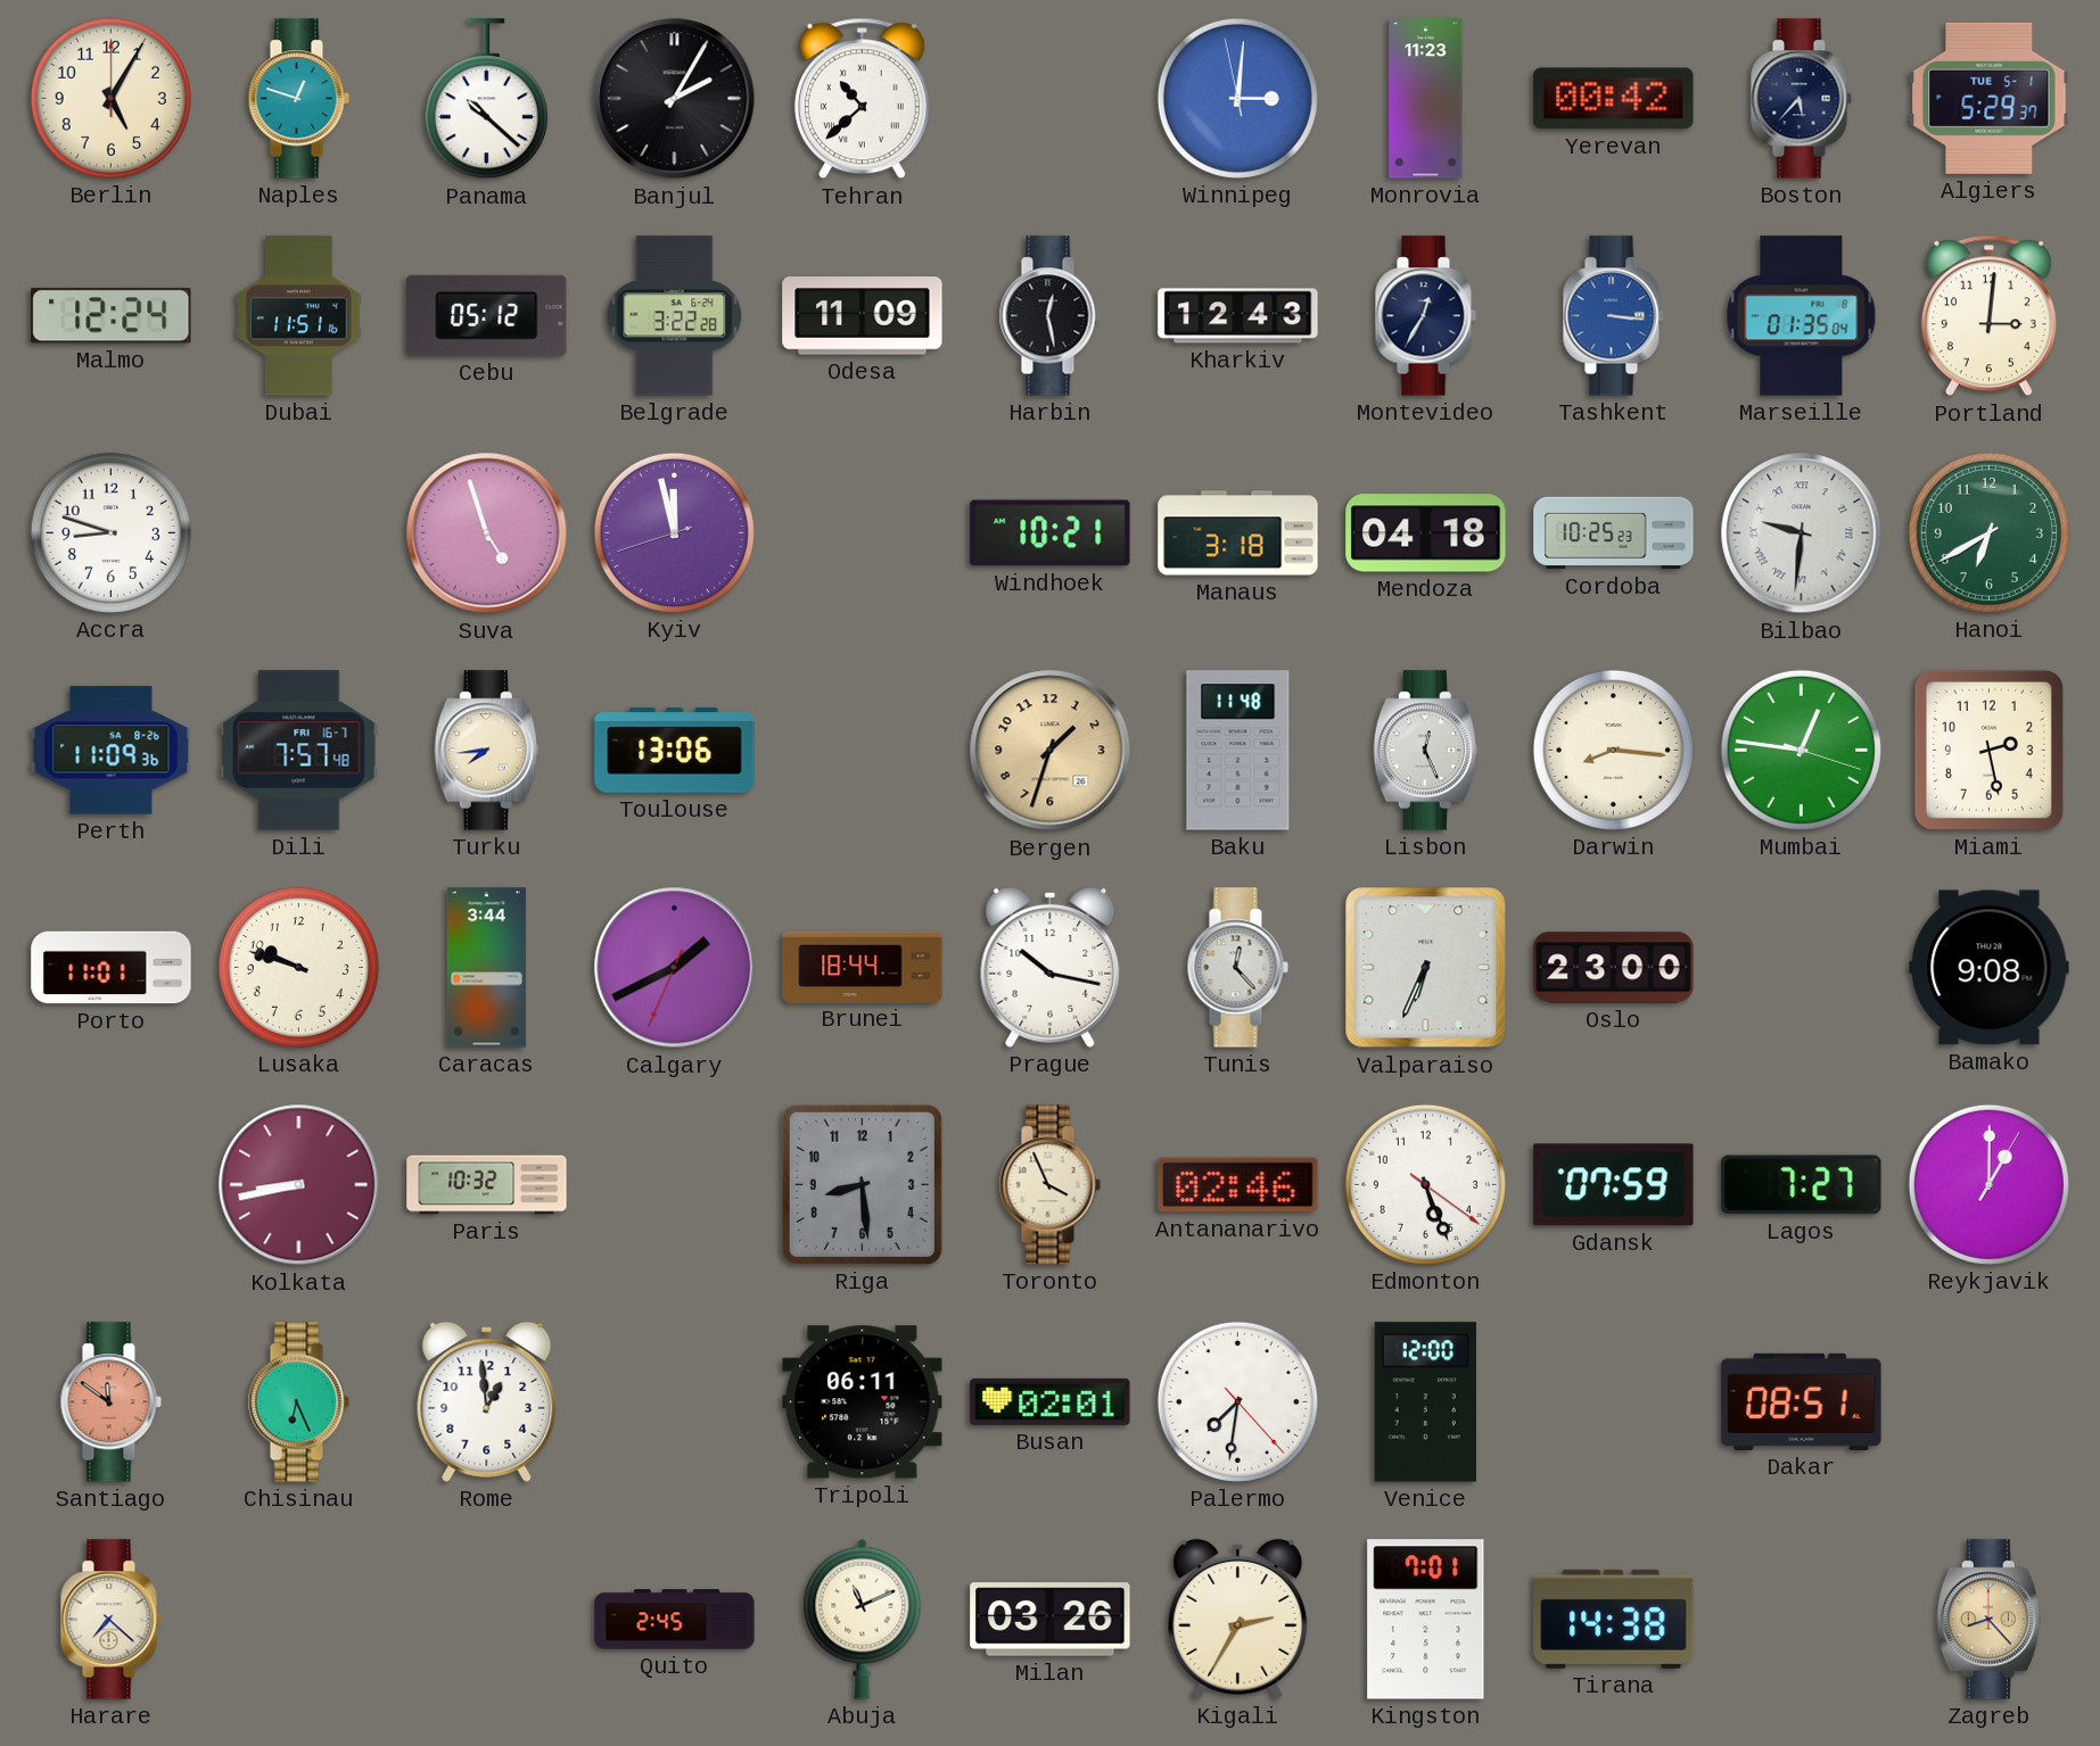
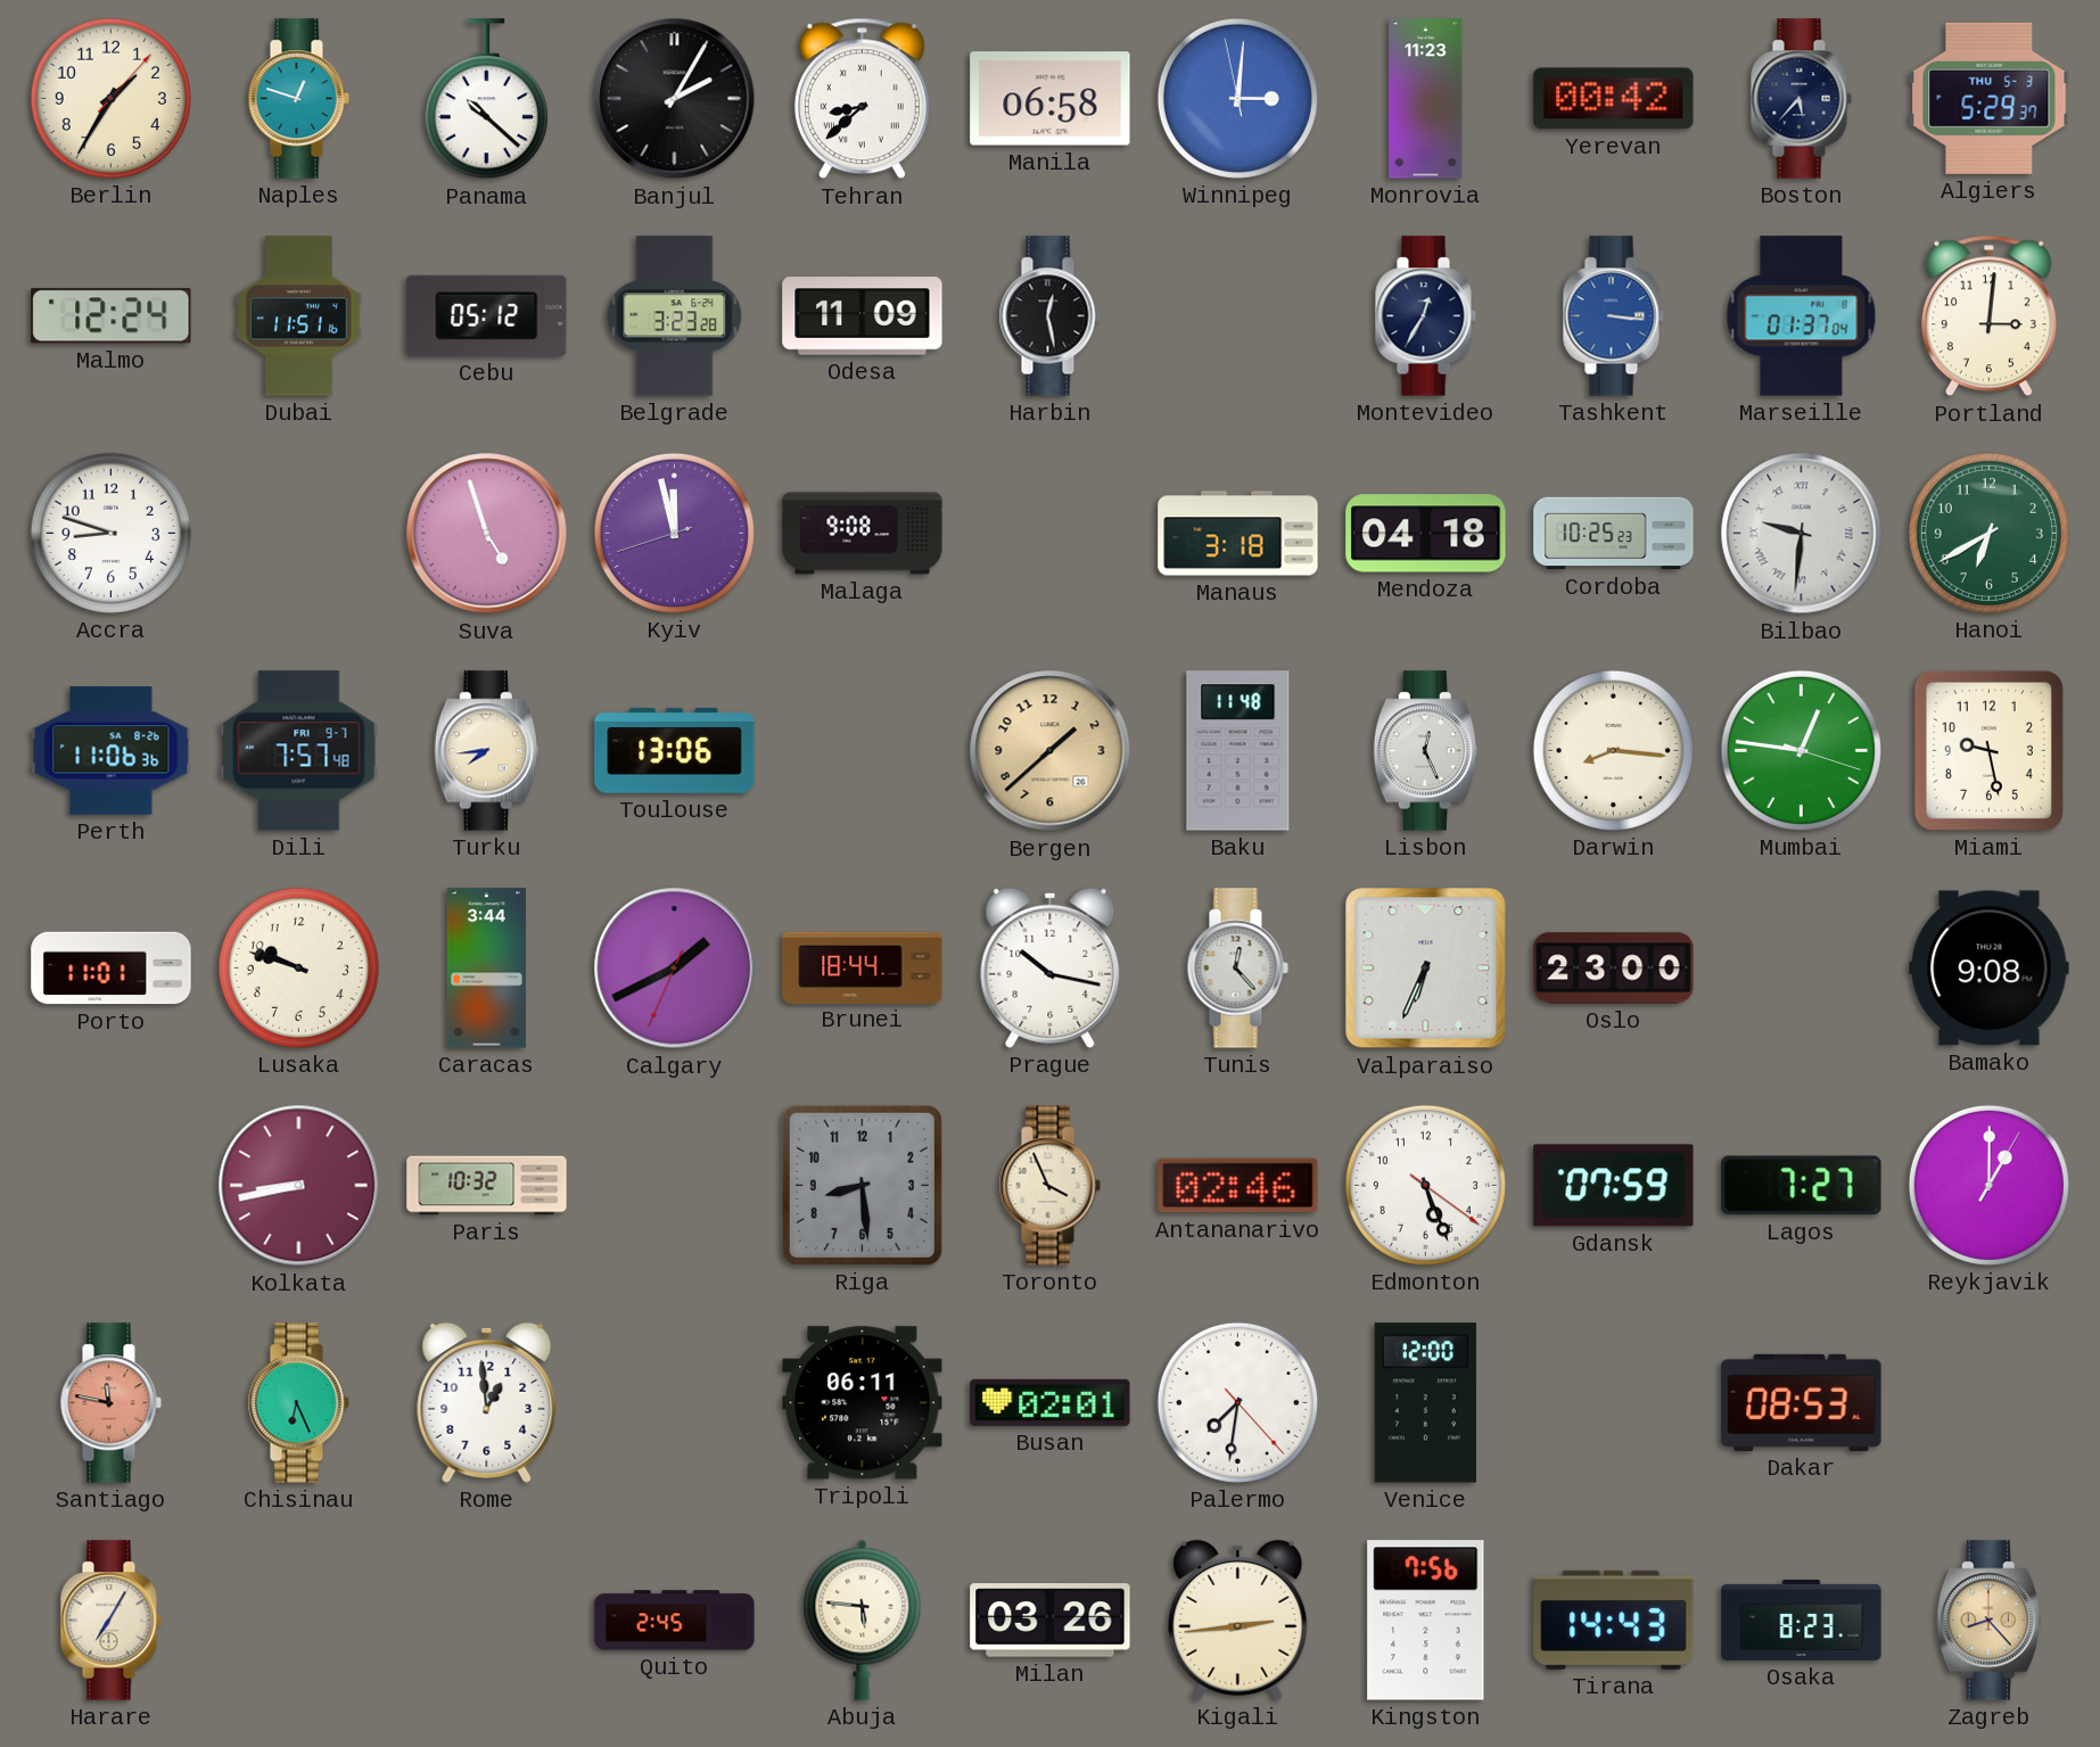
Berlin: 5:05 -> 1:35
Tehran: 10:38 -> 8:38
Manila: none -> 06:58
Algiers date: TUE 5-1 -> THU 5-3
Belgrade: 3:22 -> 3:23
Kharkiv: 12:43 -> none
Marseille: 01:35 -> 01:37
Malaga: none -> 9:08
Windhoek: 10:21 -> none
Perth: 11:09 -> 11:06
Dili date: FRI 16-7 -> FRI 9-7
Bergen: 1:33 -> 1:38
Miami: 2:28 -> 9:28
Santiago: 11:51 -> 11:47
Dakar: 08:51 -> 08:53
Harare: 7:22 -> 7:05
Abuja: 11:11 -> 5:46
Kigali: 2:35 -> 2:44
Kingston: 7:01 -> 7:56
Tirana: 14:38 -> 14:43
Osaka: none -> 8:23
